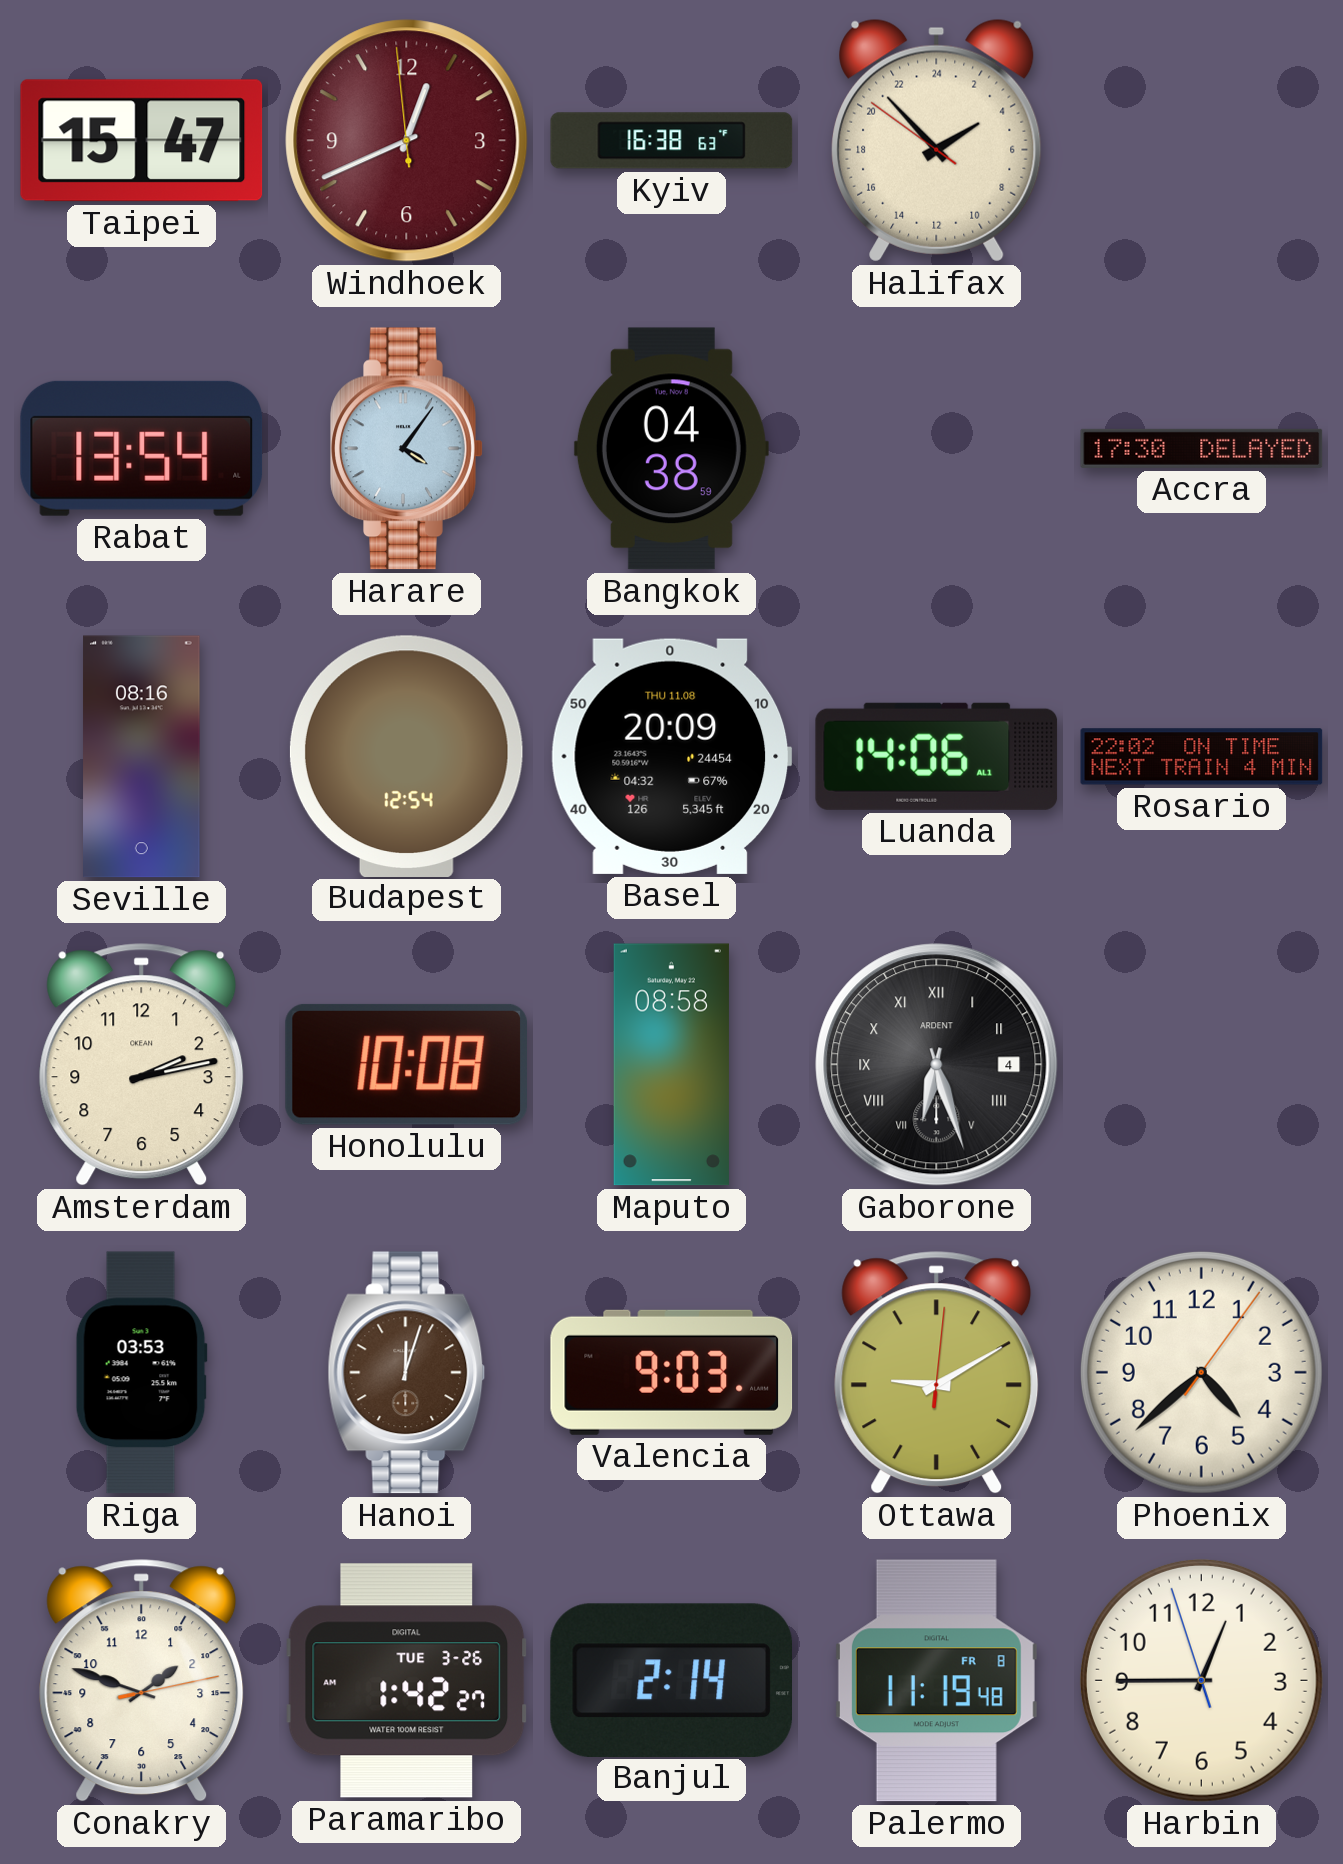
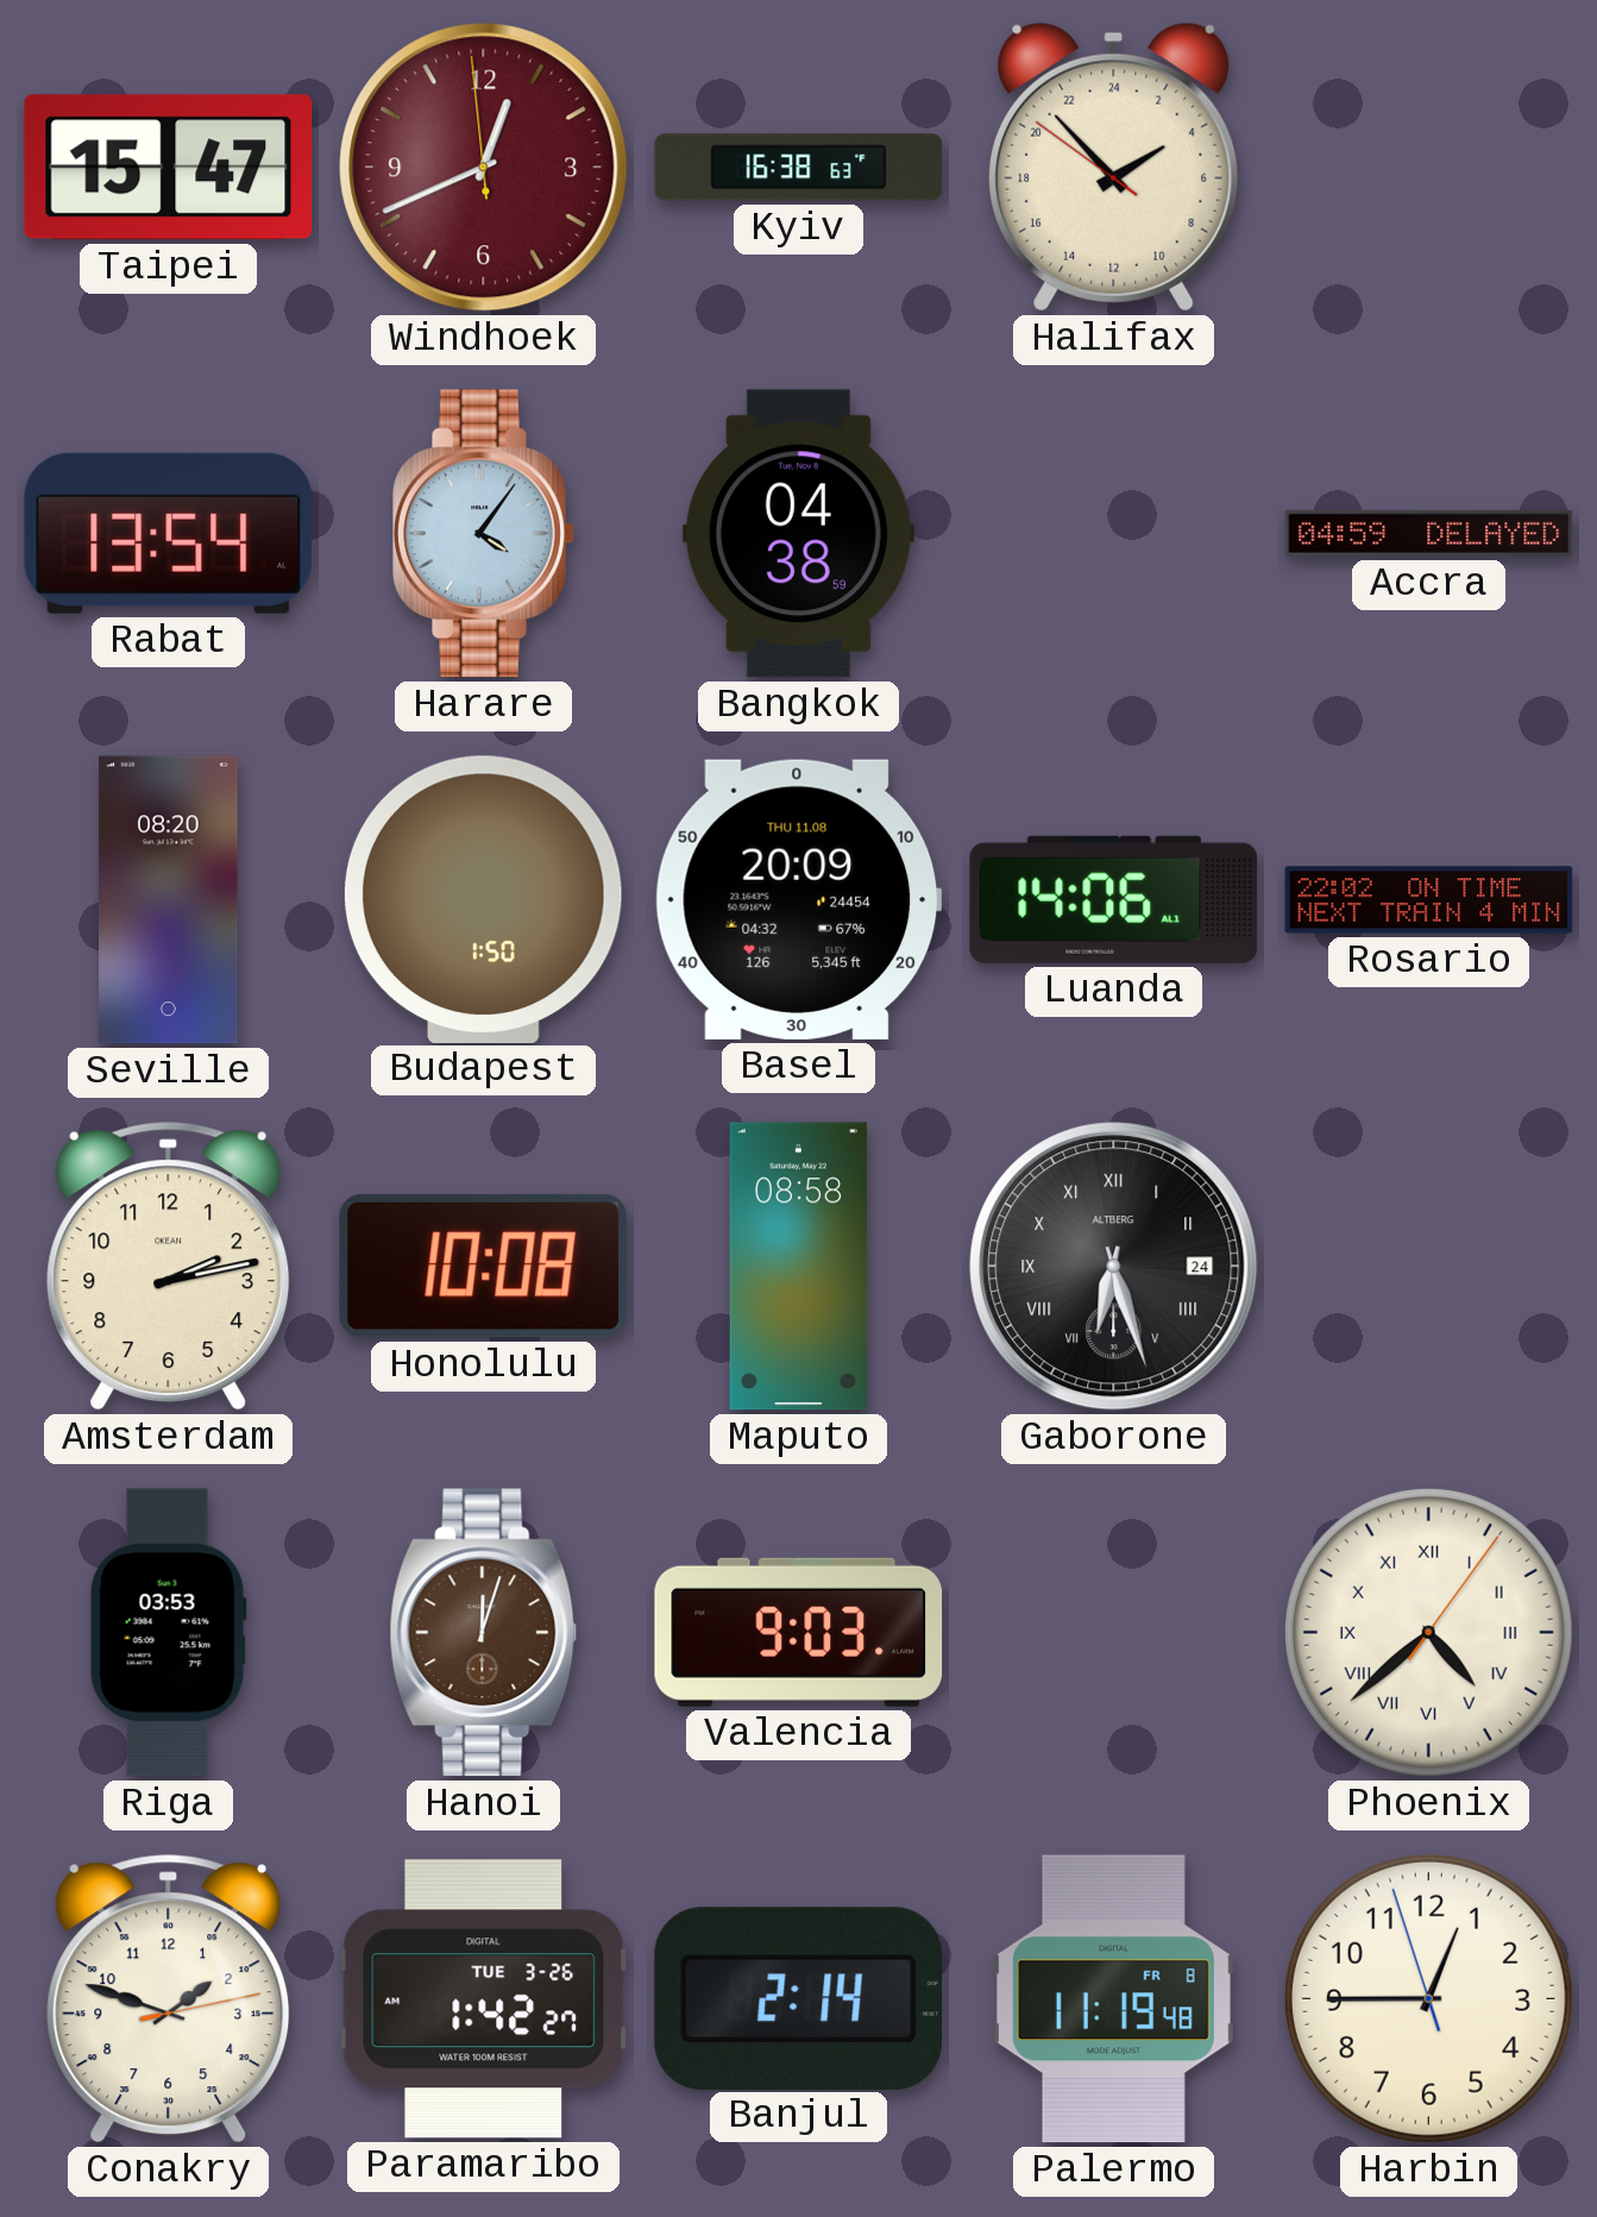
Accra: 17:30 -> 04:59
Seville: 08:16 -> 08:20
Budapest: 12:54 -> 1:50
Gaborone date: 4 -> 24
Gaborone brand: ARDENT -> ALTBERG
Ottawa: 9:10 -> none
Phoenix numerals: Arabic -> Roman
